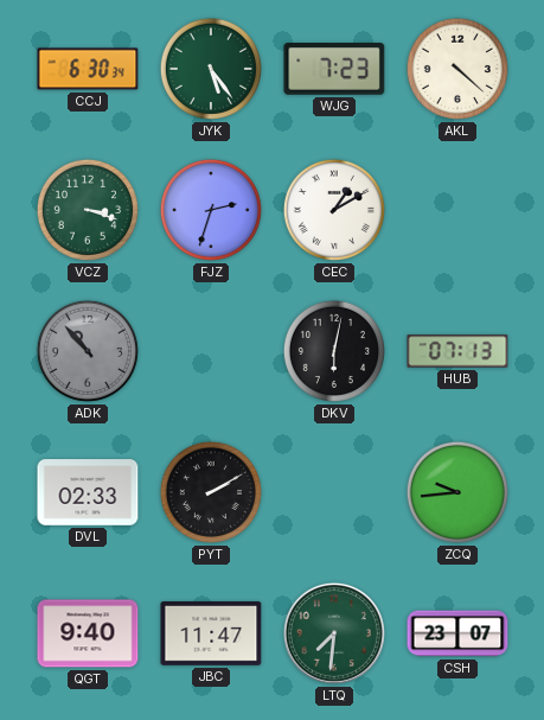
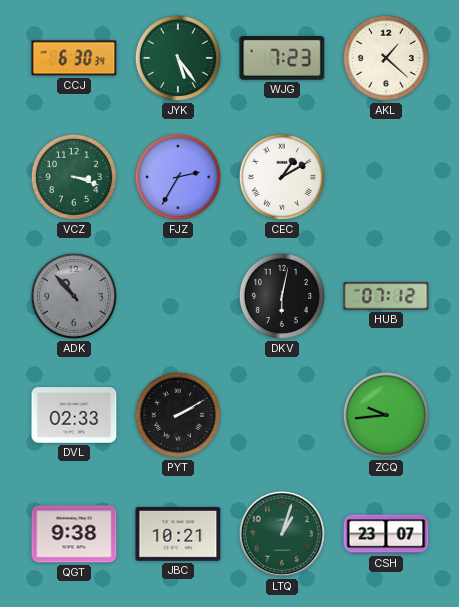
AKL: 4:22 -> 1:22
FJZ: 2:33 -> 2:35
HUB: 07:13 -> 07:12
QGT: 9:40 -> 9:38
JBC: 11:47 -> 10:21
LTQ: 7:31 -> 1:03
